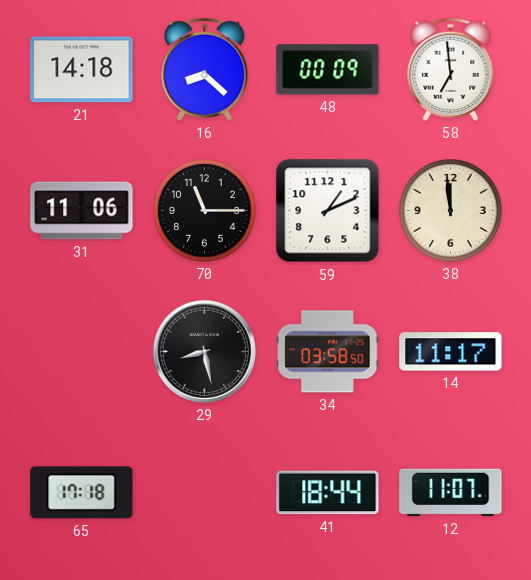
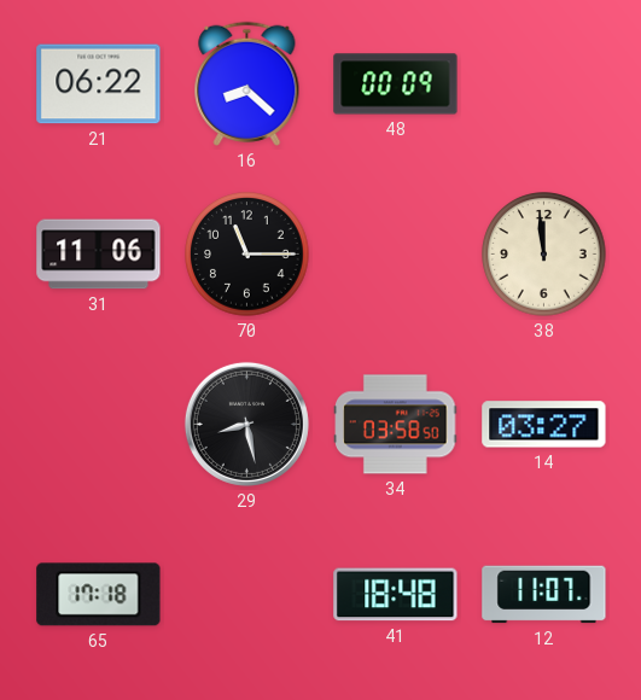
21: 14:18 -> 06:22
58: 6:59 -> none
59: 1:11 -> none
14: 11:17 -> 03:27
41: 18:44 -> 18:48
